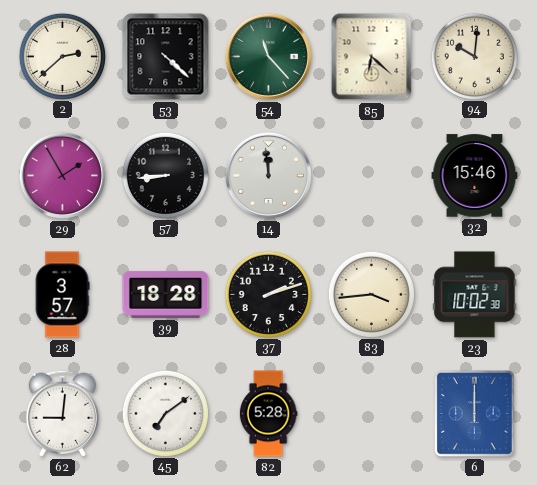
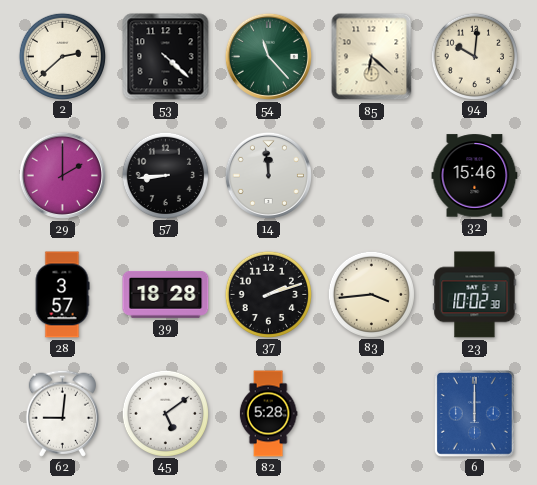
29: 1:55 -> 2:00
45: 7:09 -> 5:09
